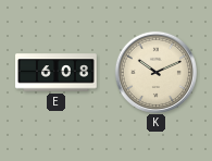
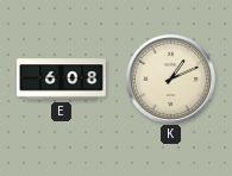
K: 10:11 -> 1:11
